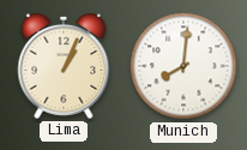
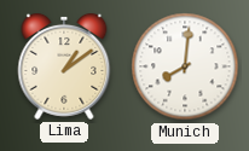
Lima: 1:04 -> 1:09
